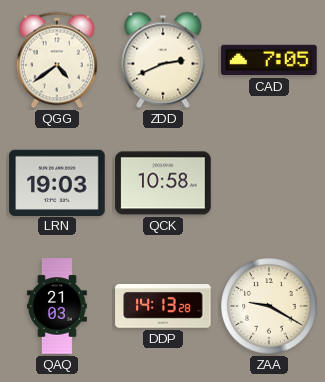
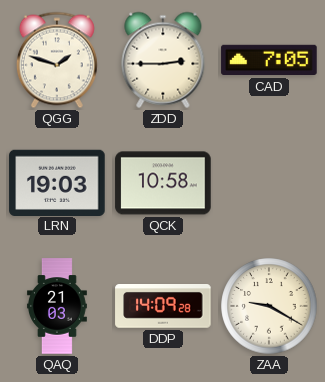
QGG: 4:39 -> 1:48
ZDD: 2:41 -> 2:45
DDP: 14:13 -> 14:09
